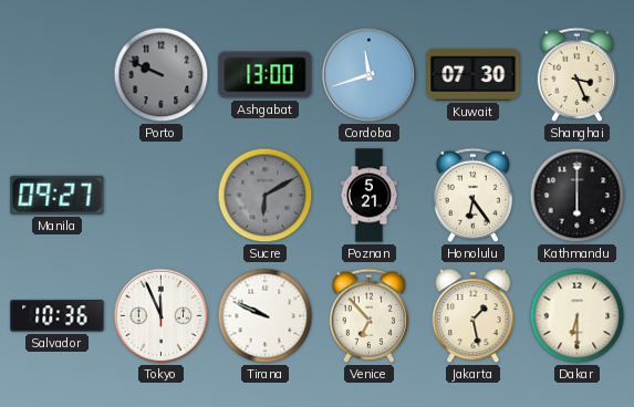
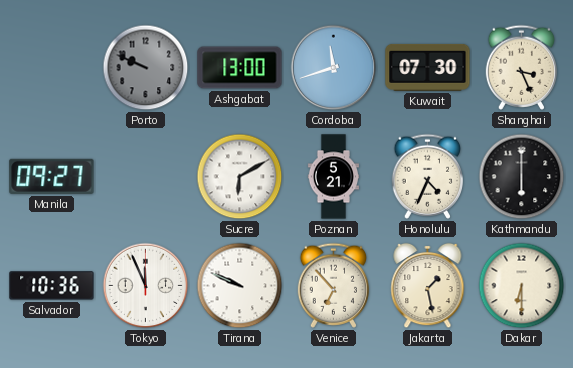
Sucre dial: grey -> white
Honolulu: 6:24 -> 4:34
